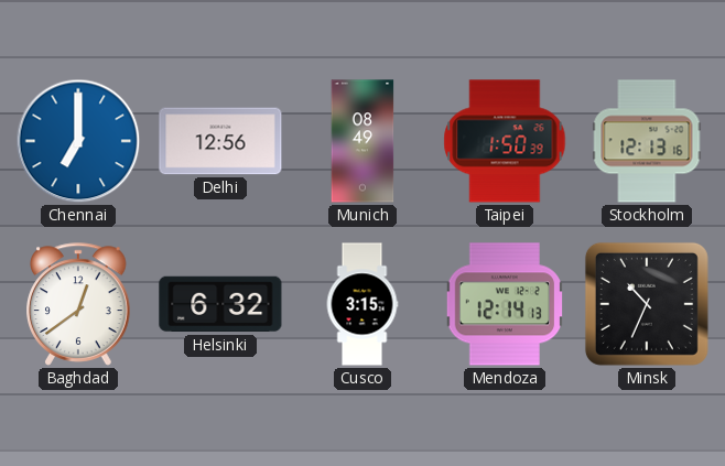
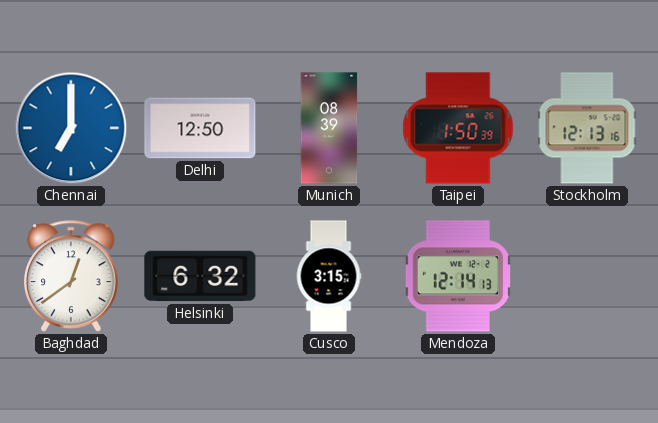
Delhi: 12:56 -> 12:50
Munich: 08:49 -> 08:39
Minsk: 10:34 -> none
